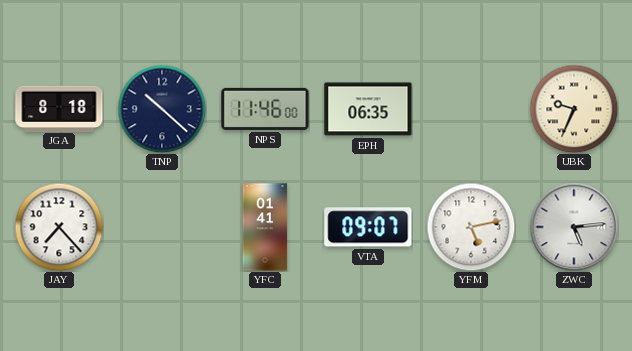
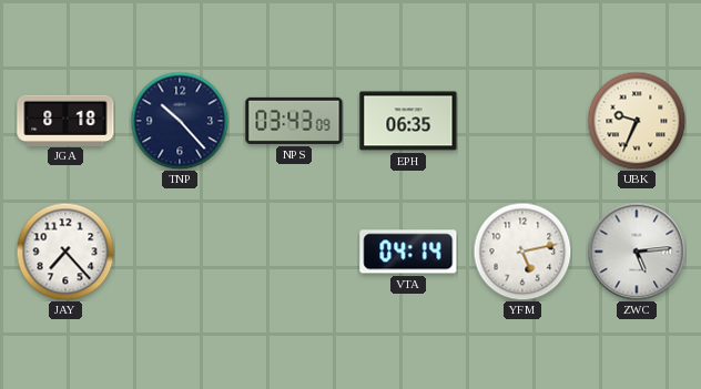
TNP: 10:22 -> 10:23
NPS: 11:46 -> 03:43
YFC: 01:41 -> none
VTA: 09:07 -> 04:14
